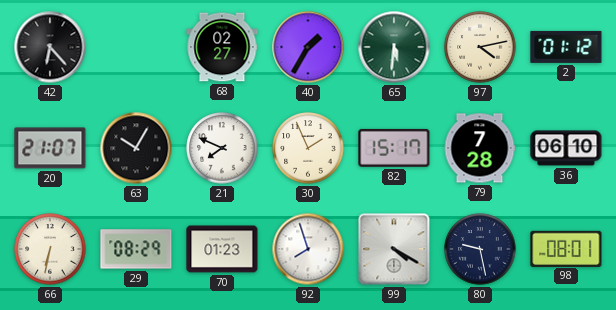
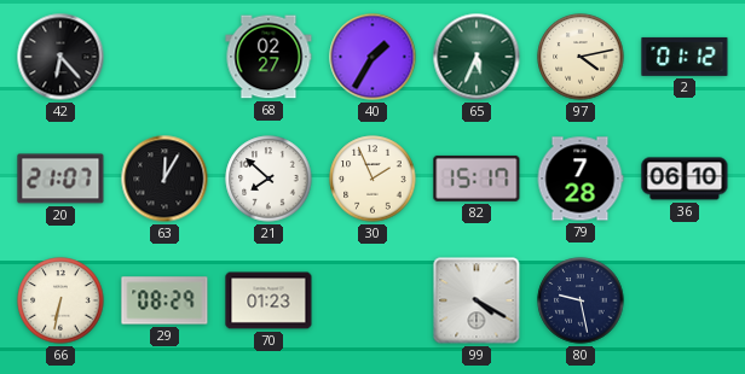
65: 5:31 -> 5:34
63: 10:05 -> 12:05
21: 7:49 -> 7:52
92: 7:57 -> none
98: 08:01 -> none
